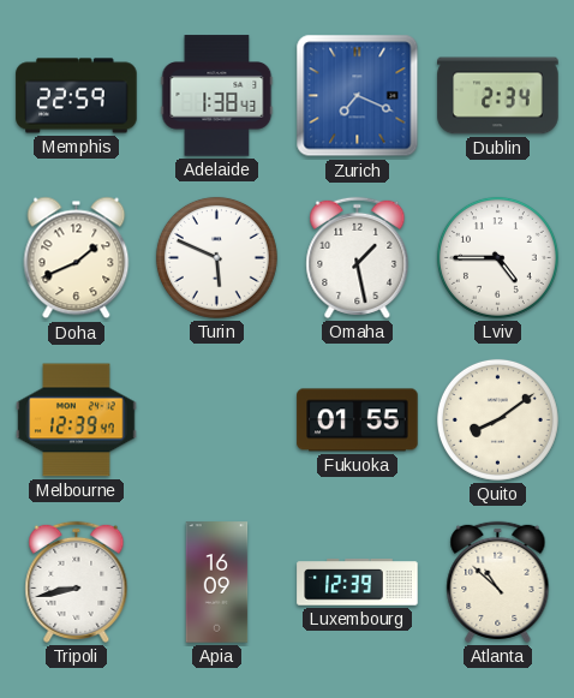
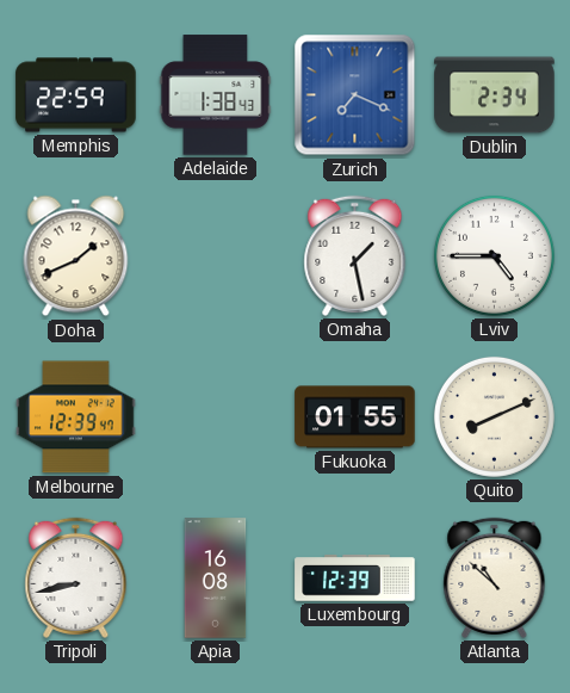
Turin: 5:49 -> none
Quito: 8:09 -> 8:11
Apia: 16:09 -> 16:08
